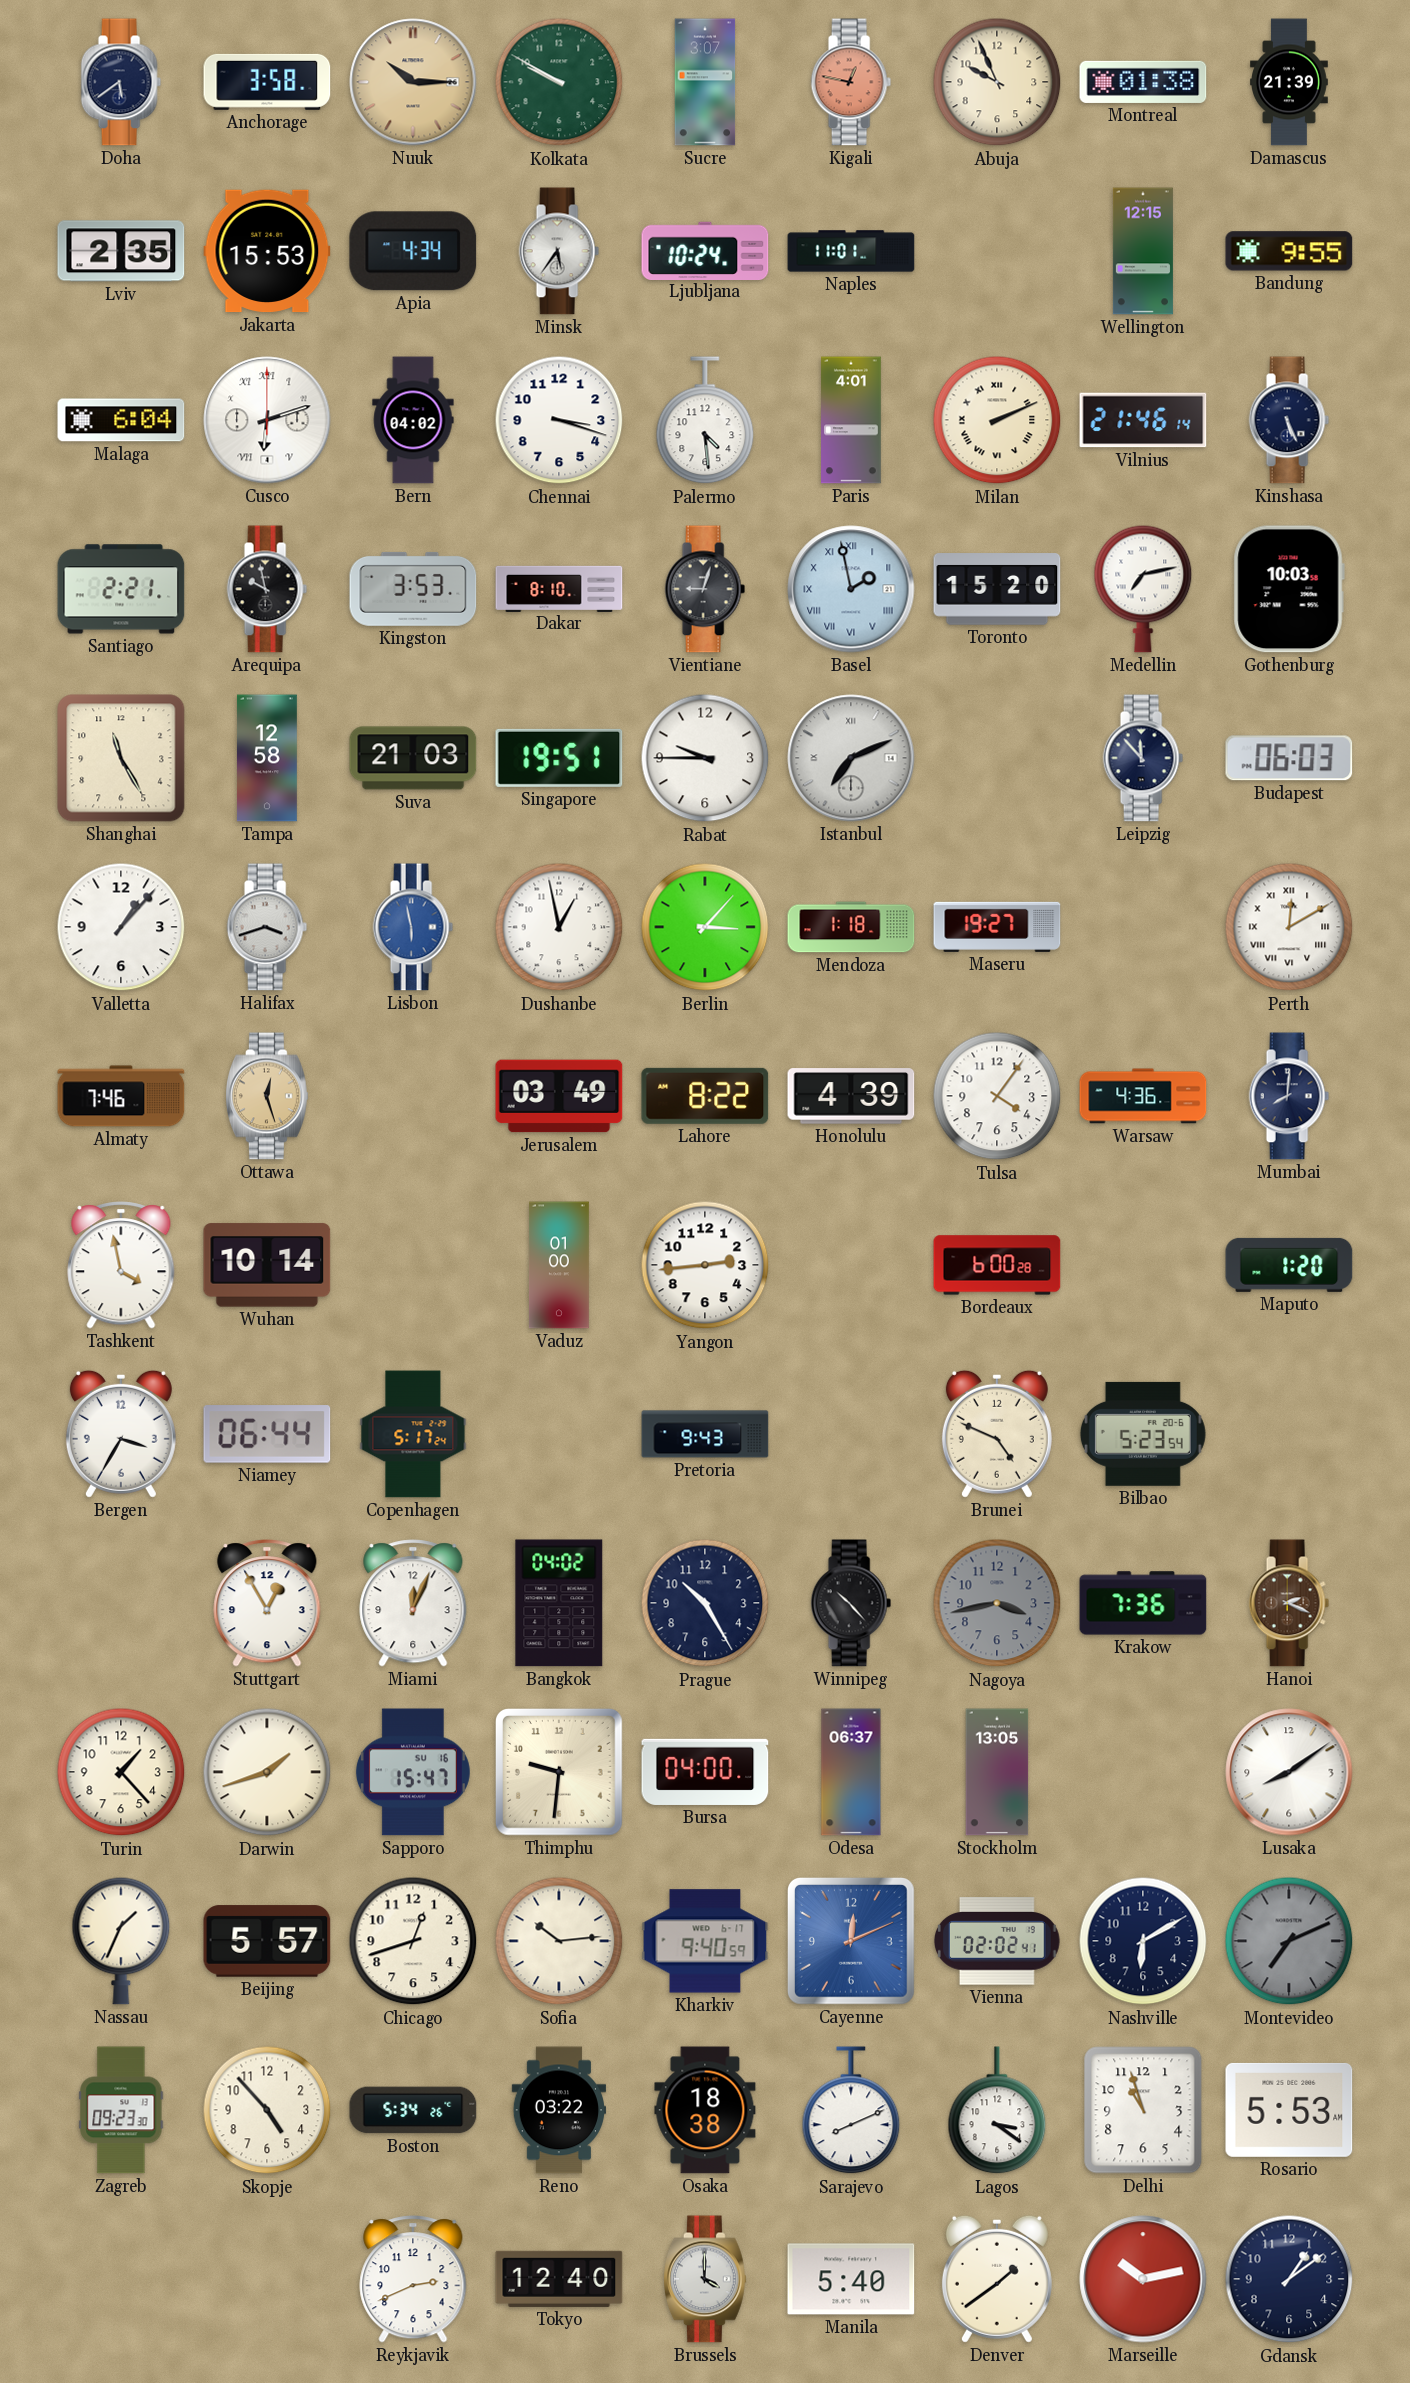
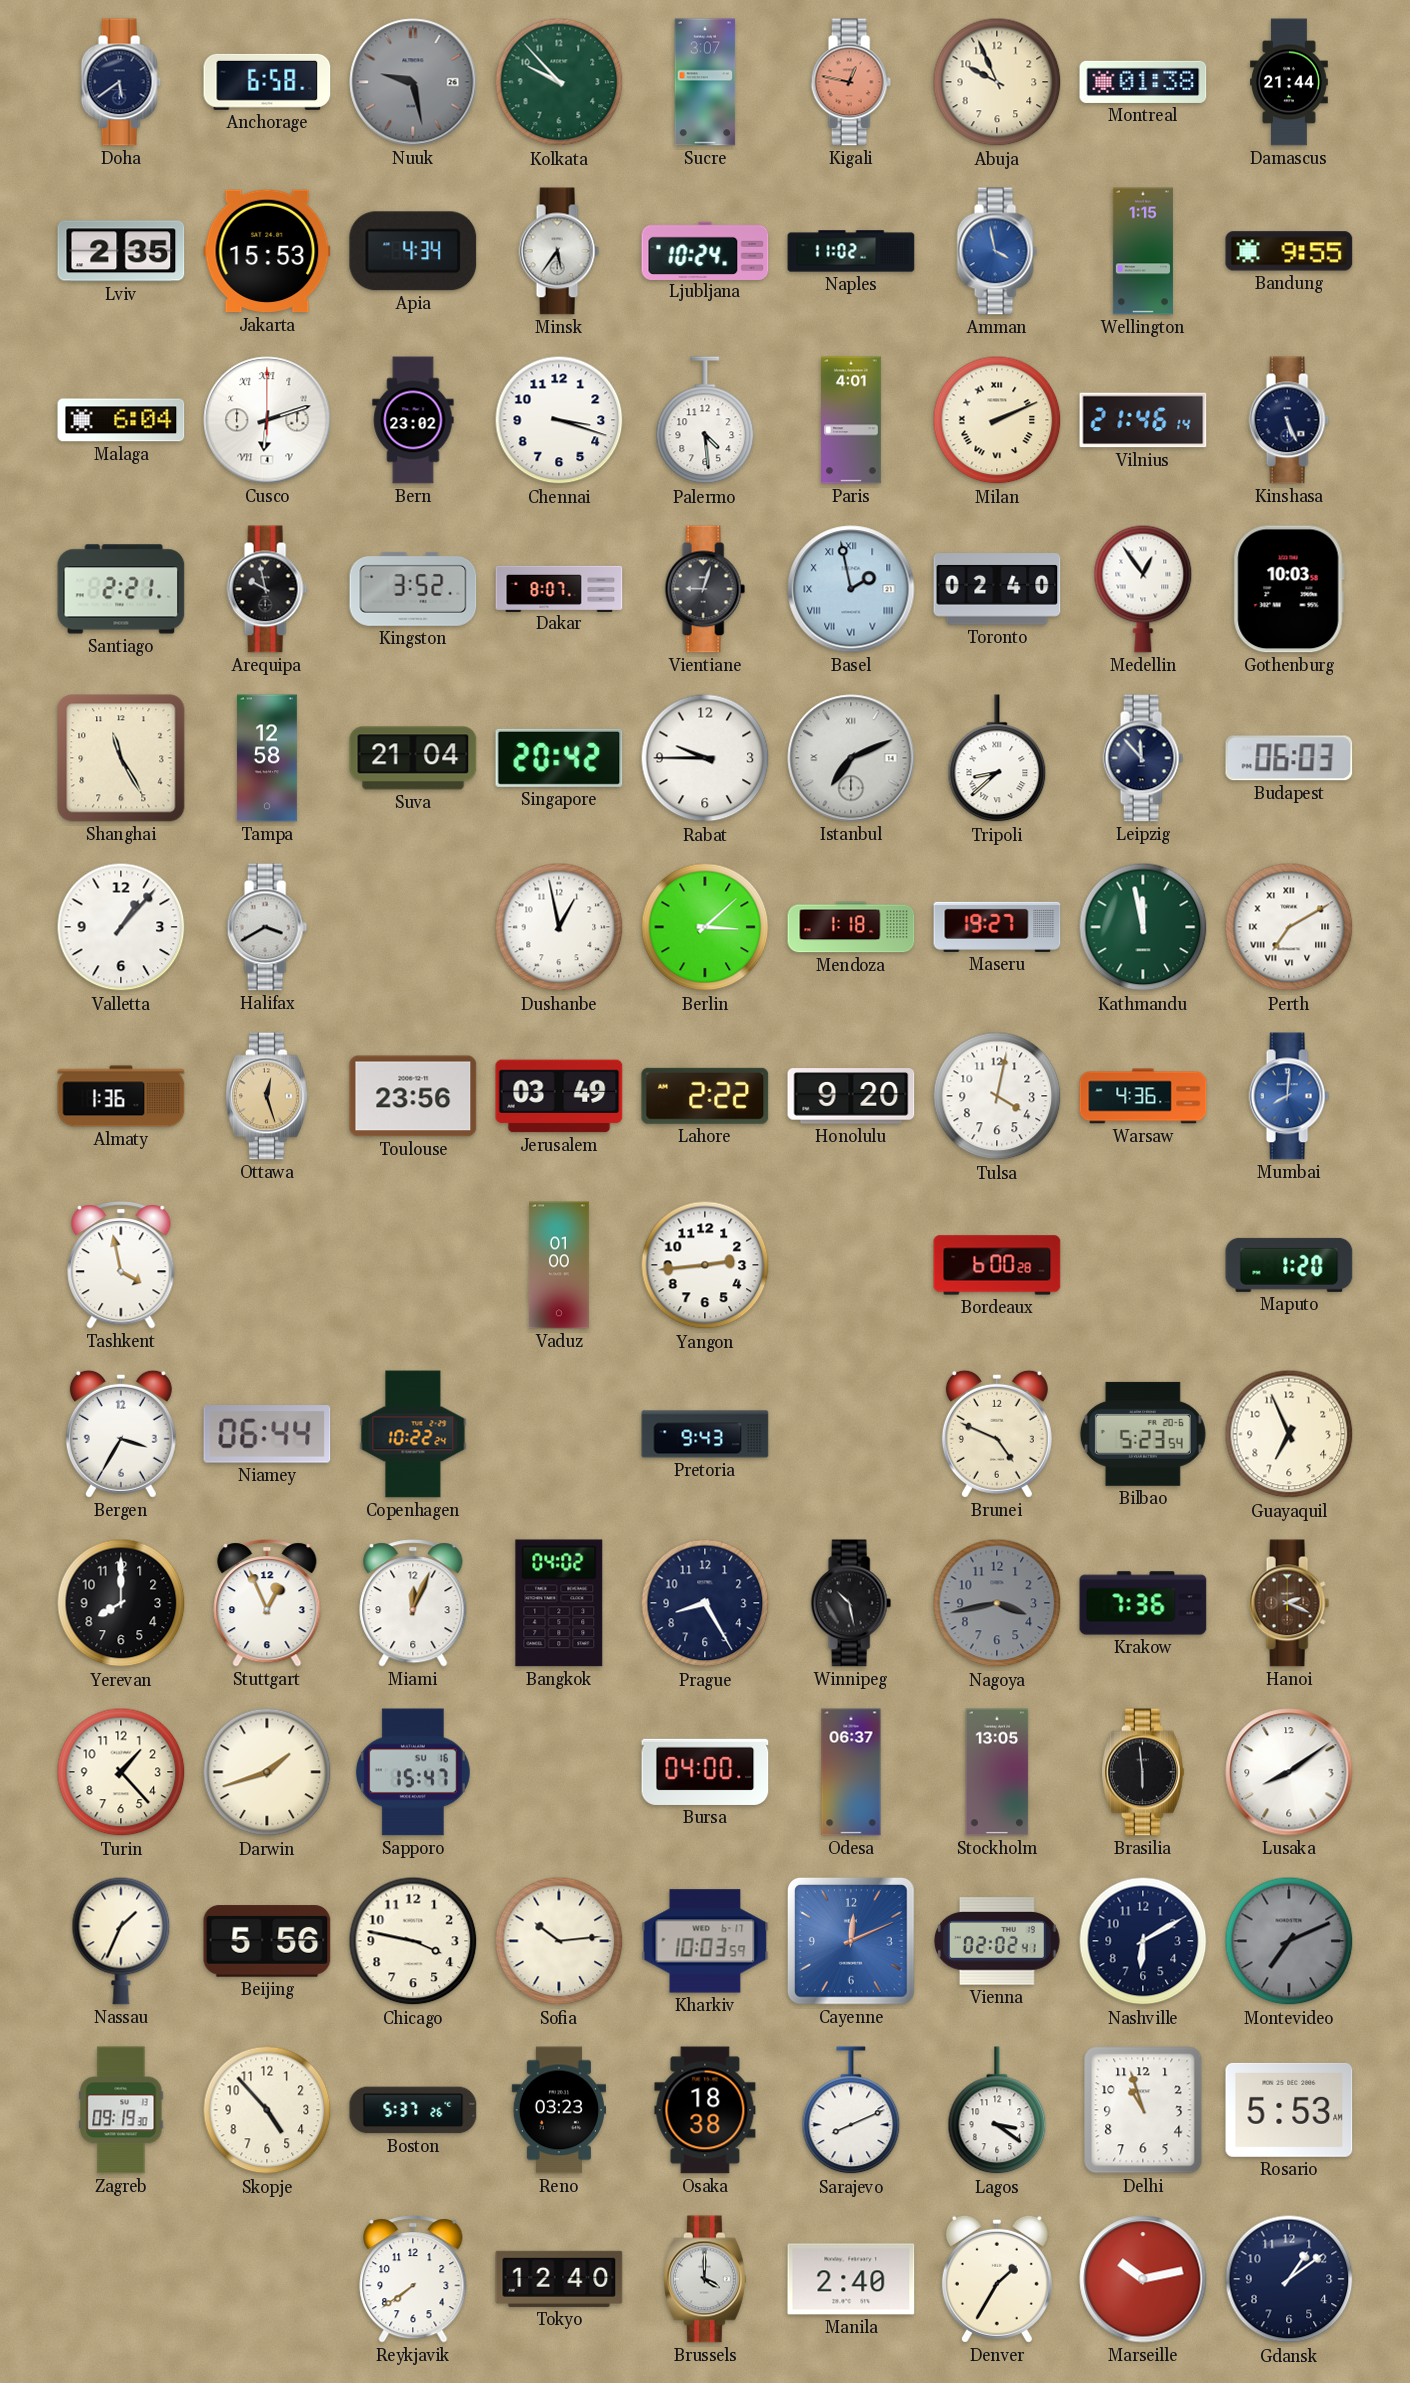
Anchorage: 3:58 -> 6:58
Nuuk: 10:15 -> 9:28
Nuuk dial: champagne -> grey
Kolkata: 9:50 -> 9:53
Damascus: 21:39 -> 21:44
Naples: 11:01 -> 11:02
Amman: none -> 3:58
Wellington: 12:15 -> 1:15
Bern: 04:02 -> 23:02
Kingston: 3:53 -> 3:52
Dakar: 8:10 -> 8:07
Toronto: 15:20 -> 02:40
Medellin: 7:13 -> 12:54
Suva: 21:03 -> 21:04
Singapore: 19:51 -> 20:42
Tripoli: none -> 8:38
Halifax: 3:42 -> 3:40
Lisbon: 5:58 -> none
Berlin: 3:07 -> 3:08
Kathmandu: none -> 11:58
Perth: 12:10 -> 7:10
Almaty: 7:46 -> 1:36
Toulouse: none -> 23:56
Lahore: 8:22 -> 2:22
Honolulu: 4:39 -> 9:20
Tulsa: 4:06 -> 4:02
Mumbai dial: navy -> blue
Wuhan: 10:14 -> none
Copenhagen: 5:17 -> 10:22
Guayaquil: none -> 6:56
Yerevan: none -> 8:00
Stuttgart: 12:55 -> 12:56
Prague: 10:25 -> 8:25
Winnipeg: 10:23 -> 10:28
Thimphu: 9:31 -> none
Brasilia: none -> 5:59
Beijing: 5:57 -> 5:56
Chicago: 12:42 -> 3:47
Kharkiv: 9:40 -> 10:03
Zagreb: 09:23 -> 09:19
Boston: 5:34 -> 5:37
Reno: 03:22 -> 03:23
Reykjavik: 2:41 -> 7:39
Manila: 5:40 -> 2:40
Denver: 1:39 -> 1:35
